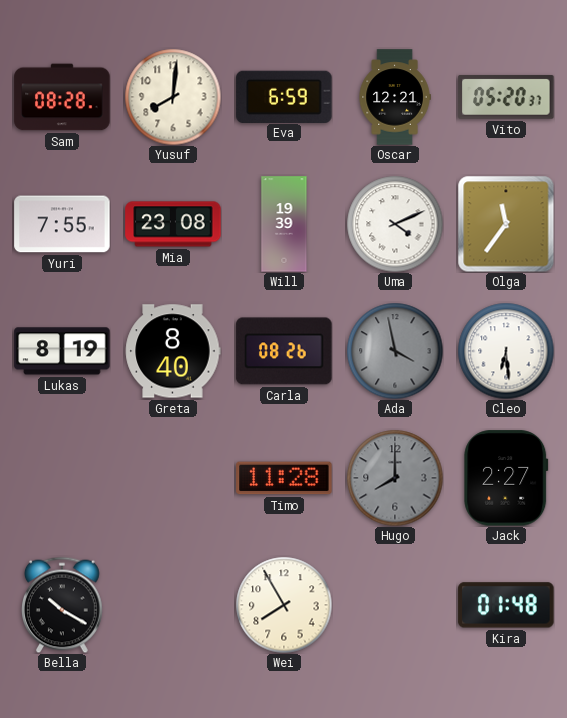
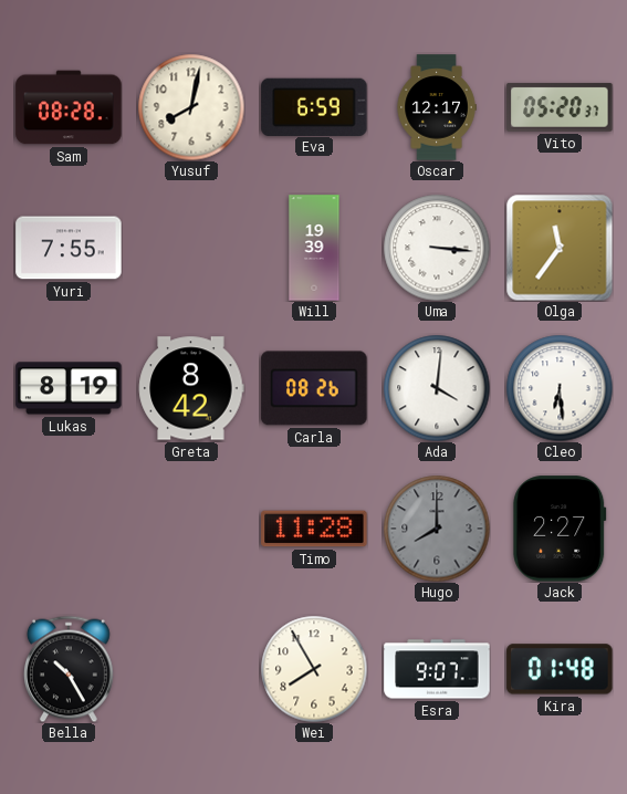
Yusuf: 8:01 -> 8:02
Oscar: 12:21 -> 12:17
Mia: 23:08 -> none
Uma: 4:11 -> 3:16
Greta: 8:40 -> 8:42
Ada: 3:58 -> 4:01
Ada dial: grey -> white
Bella: 10:20 -> 10:25
Esra: none -> 9:07
